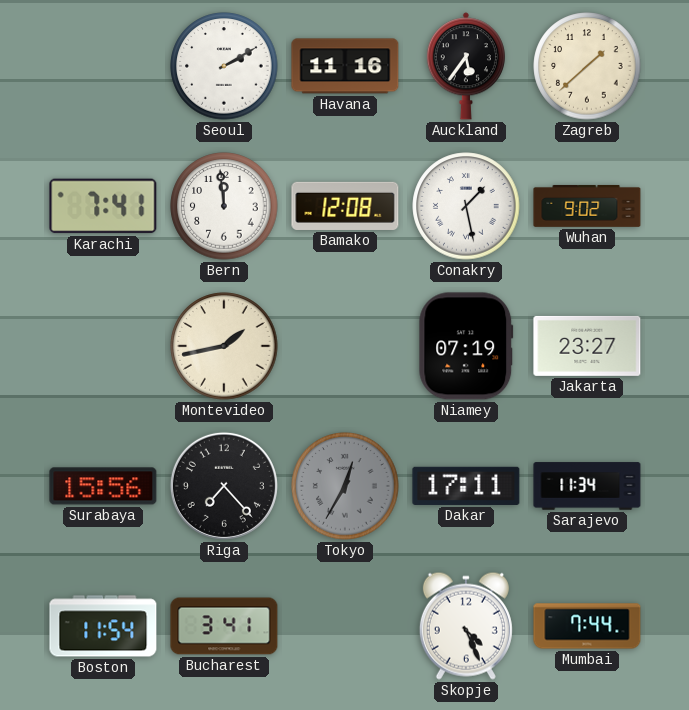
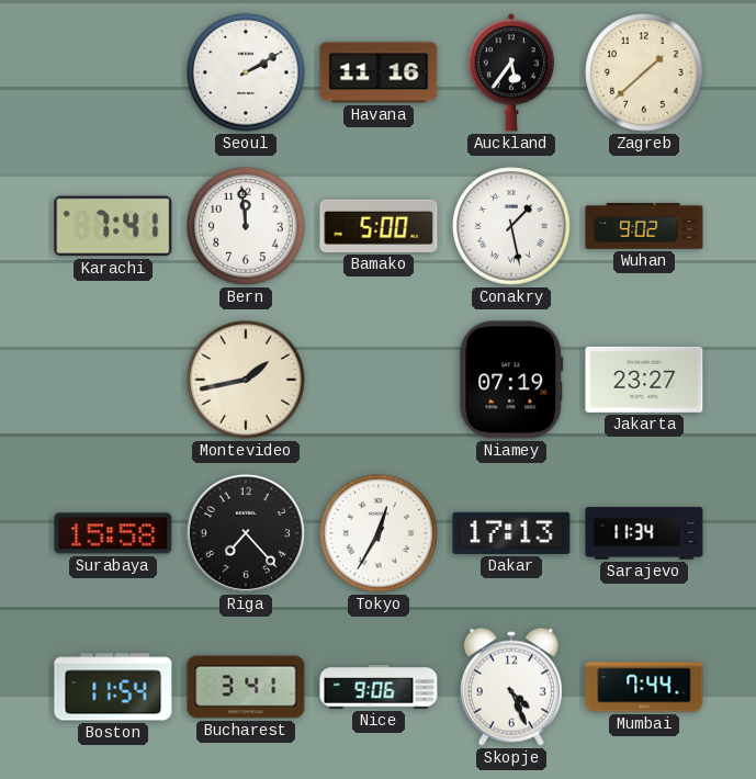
Bamako: 12:08 -> 5:00
Surabaya: 15:56 -> 15:58
Tokyo dial: grey -> white
Dakar: 17:11 -> 17:13
Nice: none -> 9:06
